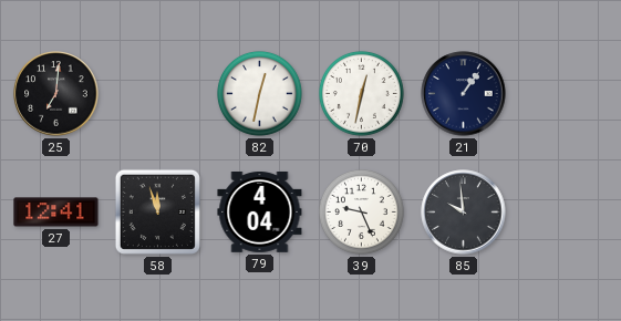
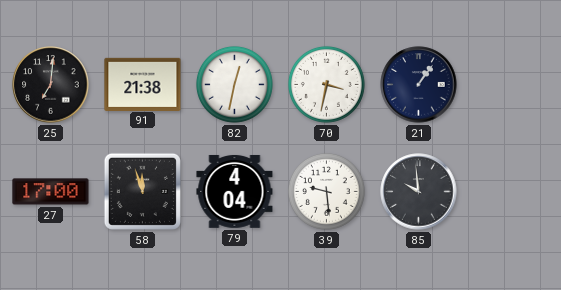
91: none -> 21:38
70: 12:32 -> 3:32
27: 12:41 -> 17:00
39: 9:26 -> 9:29
